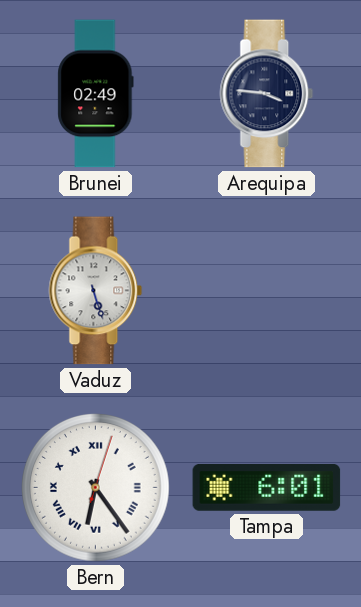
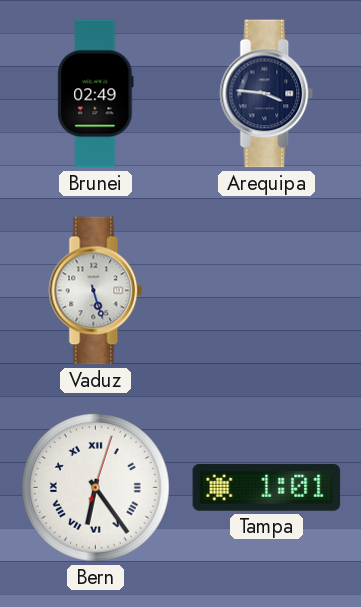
Tampa: 6:01 -> 1:01
